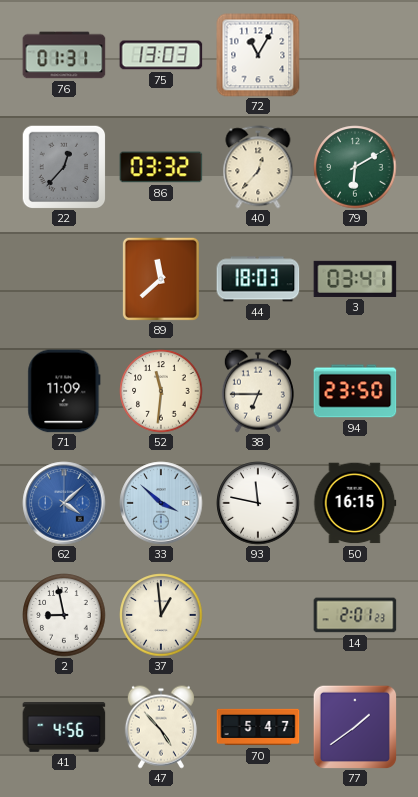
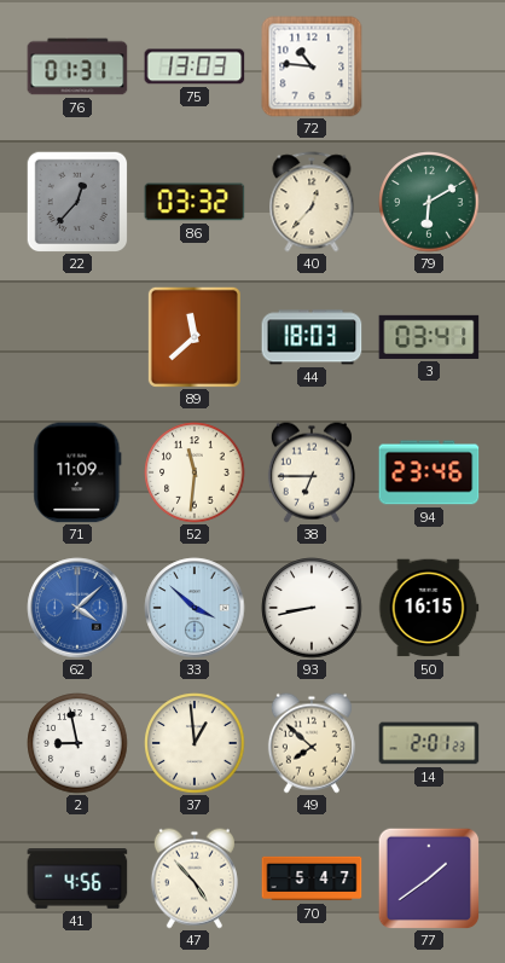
72: 11:05 -> 10:46
94: 23:50 -> 23:46
93: 11:47 -> 8:43
49: none -> 7:52
